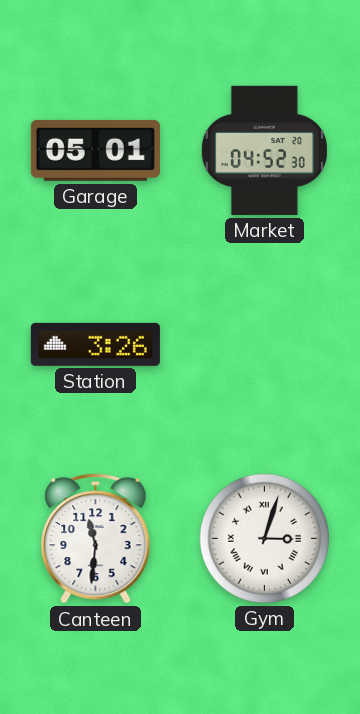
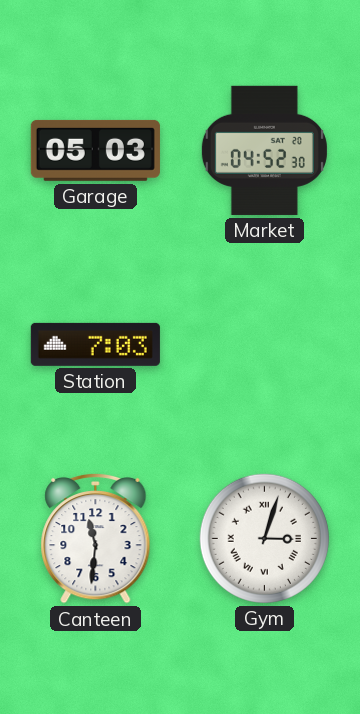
Garage: 05:01 -> 05:03
Station: 3:26 -> 7:03
